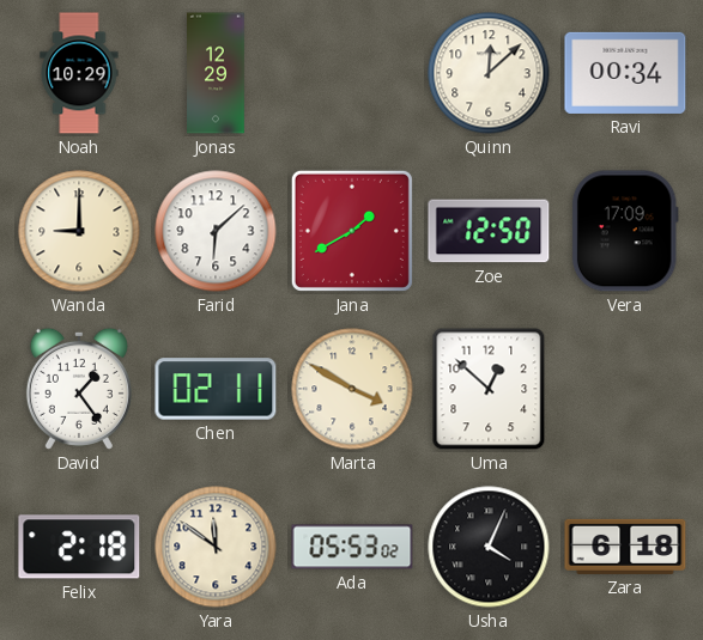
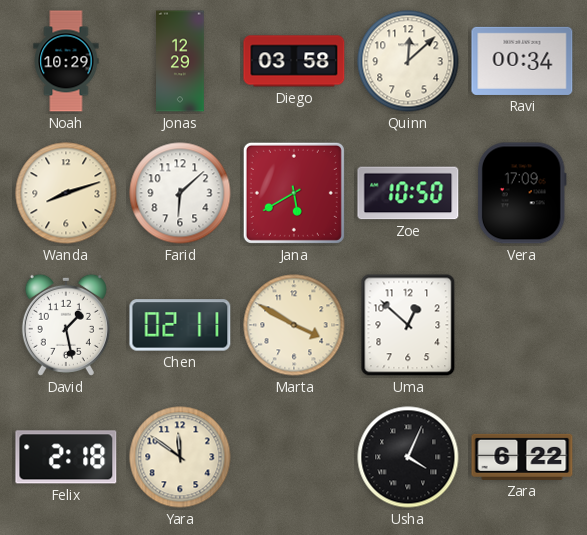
Diego: none -> 03:58
Wanda: 9:00 -> 8:12
Jana: 1:40 -> 5:40
Zoe: 12:50 -> 10:50
David: 1:24 -> 1:28
Ada: 05:53 -> none
Zara: 6:18 -> 6:22
